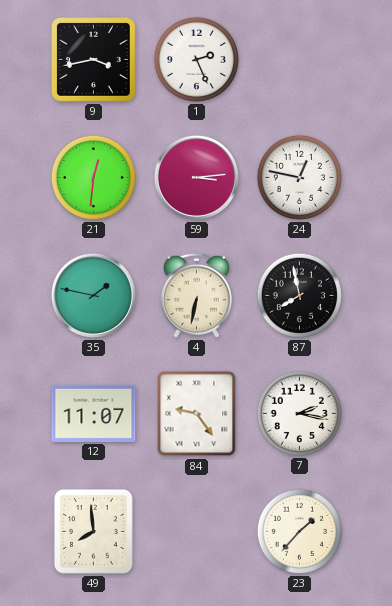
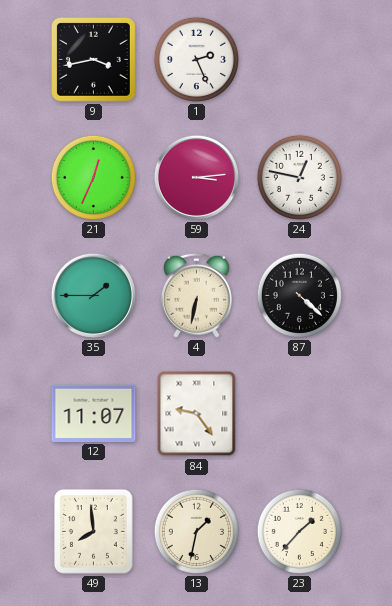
21: 12:31 -> 12:34
35: 1:47 -> 1:45
87: 7:58 -> 4:22
7: 2:17 -> none
13: none -> 1:32
